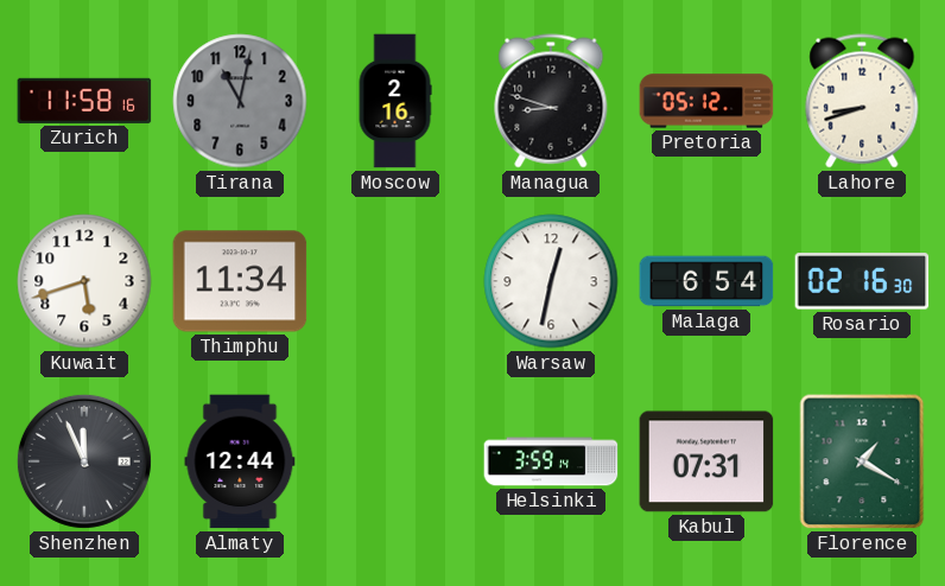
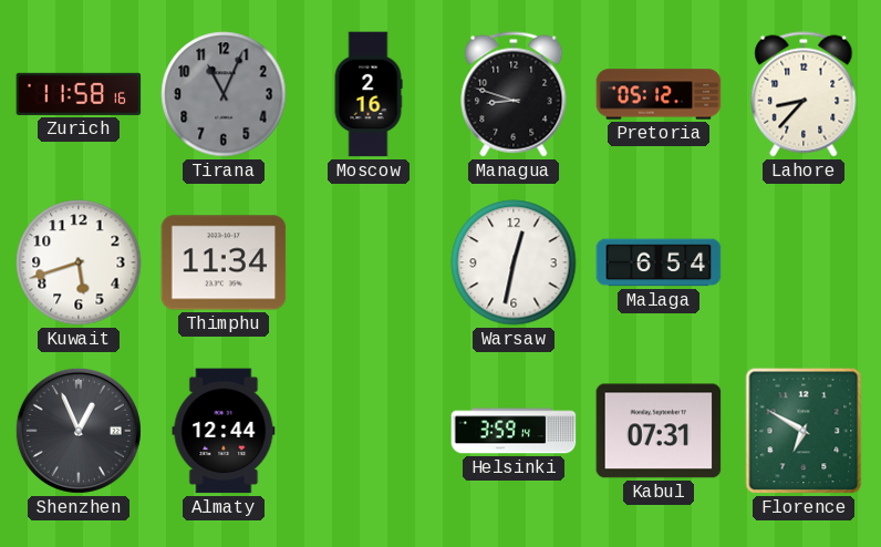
Tirana: 11:02 -> 11:04
Lahore: 8:42 -> 8:37
Rosario: 02:16 -> none
Shenzhen: 11:56 -> 12:56
Florence: 1:20 -> 6:50
